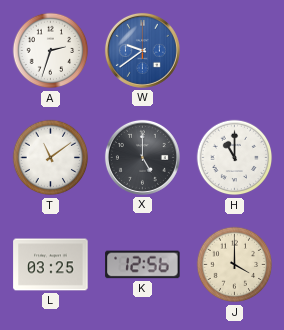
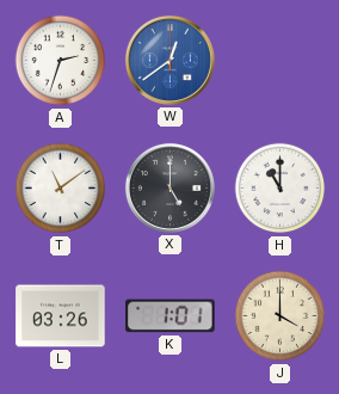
W: 9:39 -> 12:39
L: 03:25 -> 03:26
K: 12:56 -> 1:01
